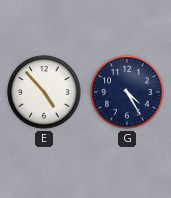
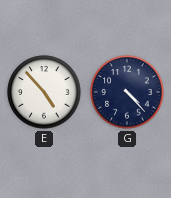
G: 4:25 -> 4:23
